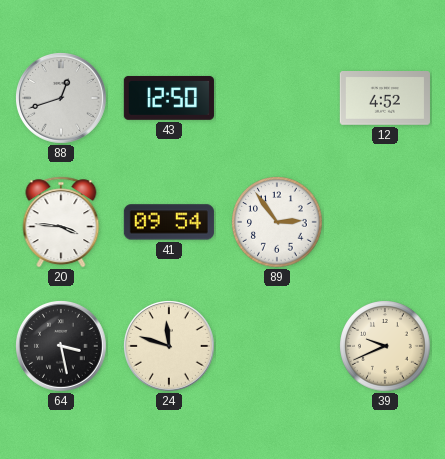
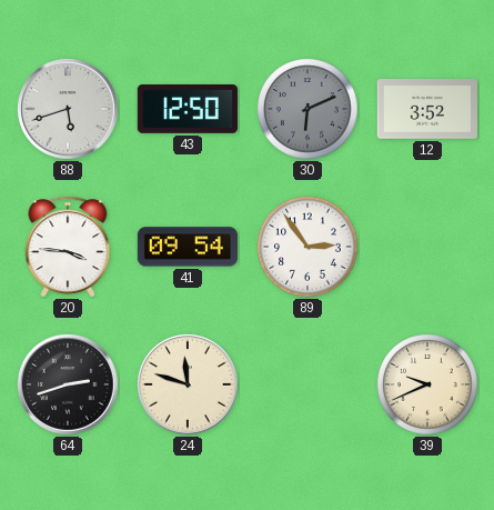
88: 12:42 -> 5:42
30: none -> 6:11
12: 4:52 -> 3:52
64: 3:28 -> 2:42
